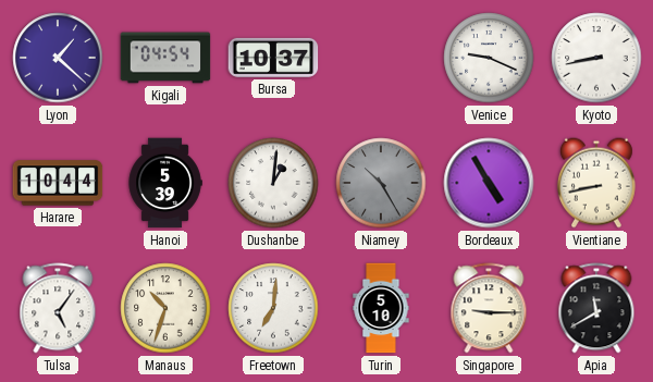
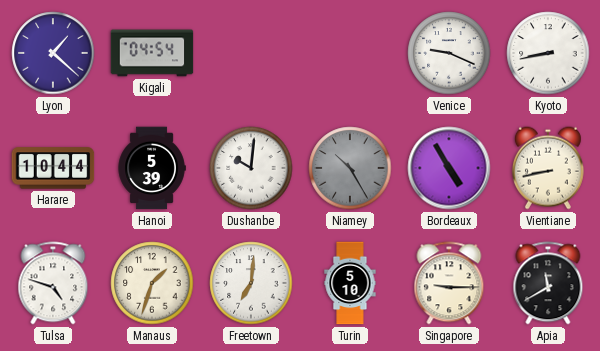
Bursa: 10:37 -> none
Dushanbe: 1:01 -> 10:01
Tulsa: 5:06 -> 4:48
Manaus: 10:33 -> 1:33
